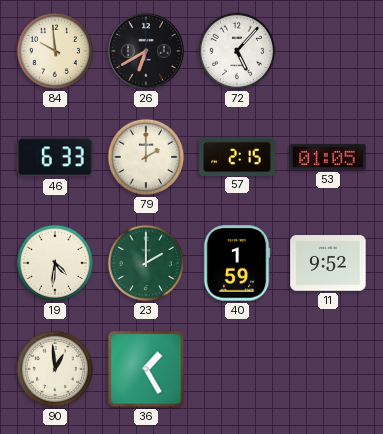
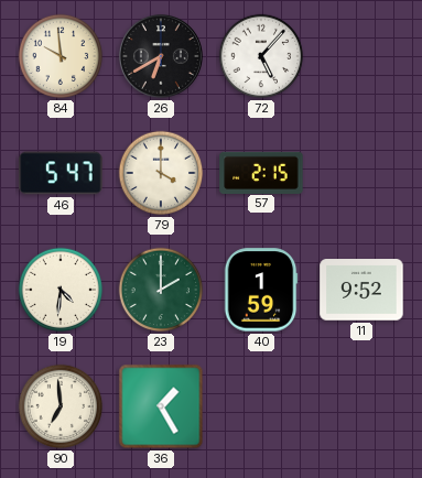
46: 6:33 -> 5:47
79: 2:00 -> 4:00
53: 01:05 -> none
90: 12:59 -> 6:59
